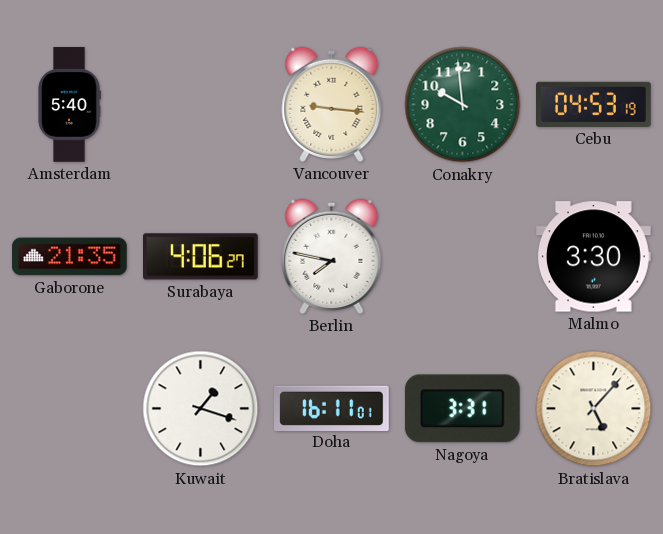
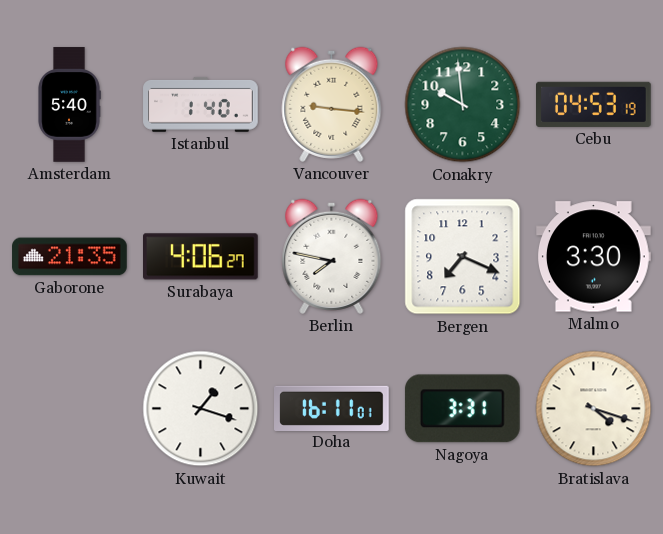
Istanbul: none -> 1:40
Bergen: none -> 7:19
Bratislava: 5:07 -> 4:18
